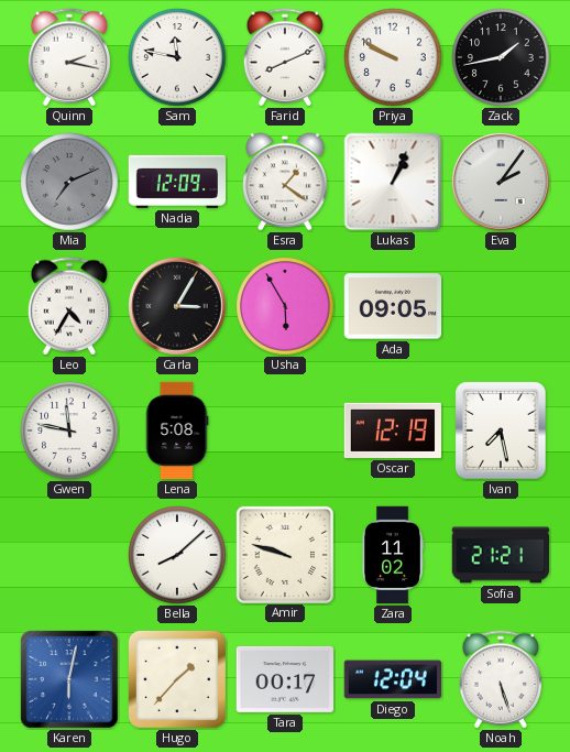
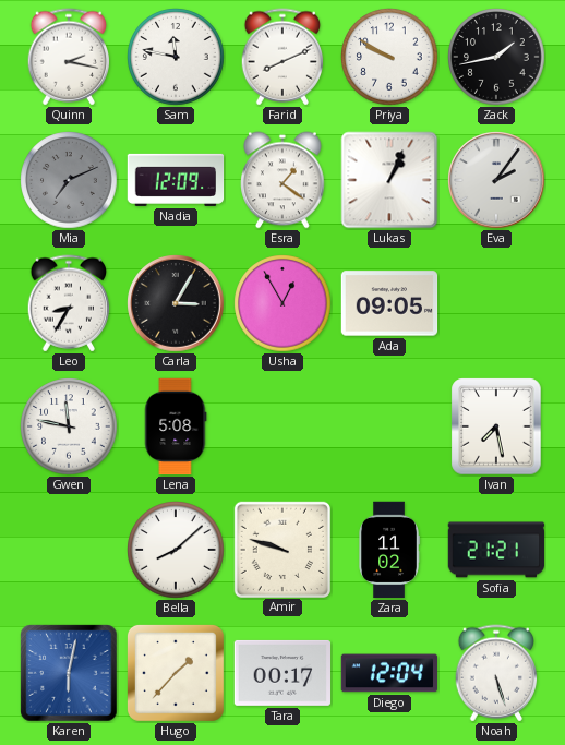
Leo: 4:35 -> 8:35
Usha: 5:55 -> 12:55
Oscar: 12:19 -> none
